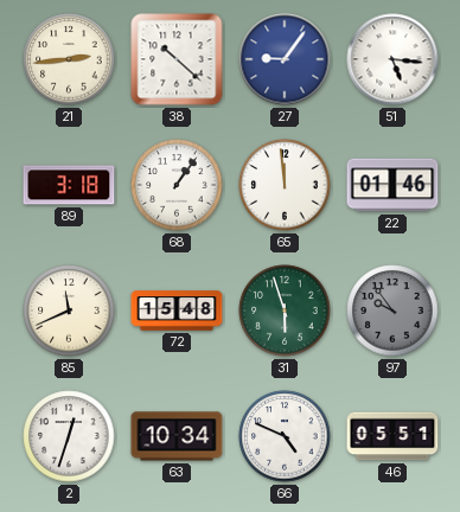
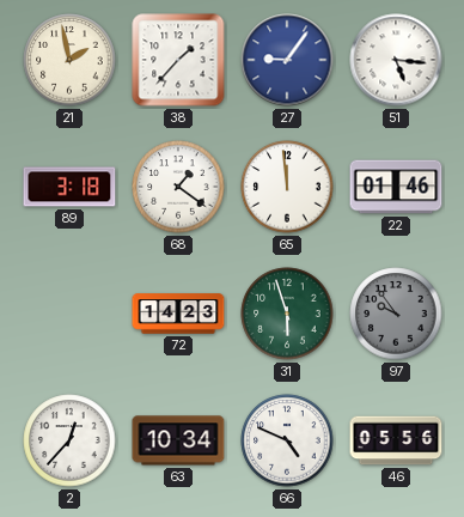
21: 2:44 -> 1:58
38: 10:22 -> 1:37
68: 1:06 -> 1:21
85: 11:41 -> none
72: 15:48 -> 14:23
2: 12:33 -> 12:37
46: 05:51 -> 05:56
